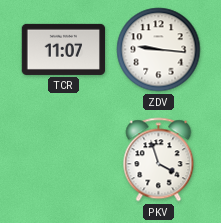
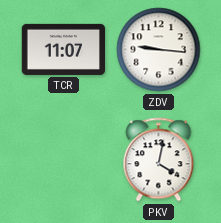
PKV: 3:57 -> 4:02
